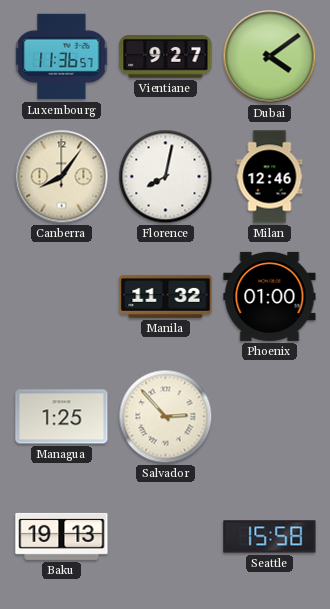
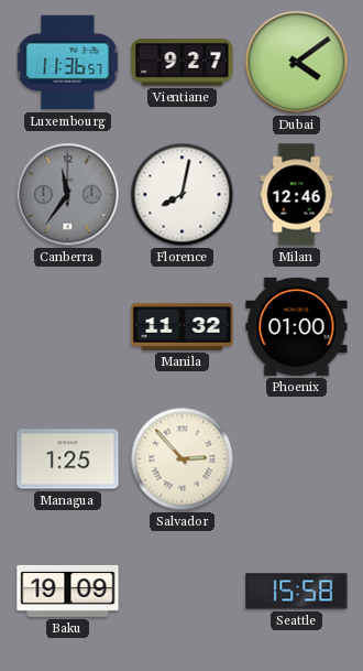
Canberra: 8:06 -> 11:36
Canberra dial: cream -> grey
Baku: 19:13 -> 19:09
